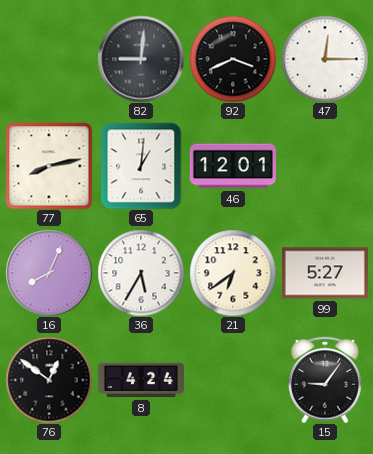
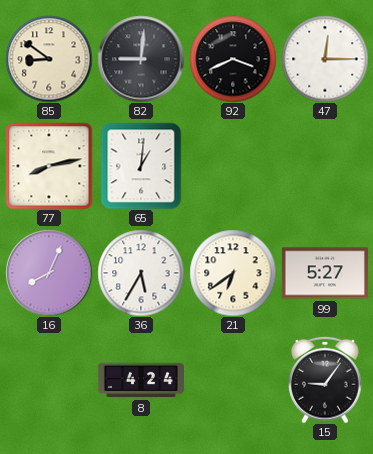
85: none -> 8:51
46: 12:01 -> none
76: 12:51 -> none
